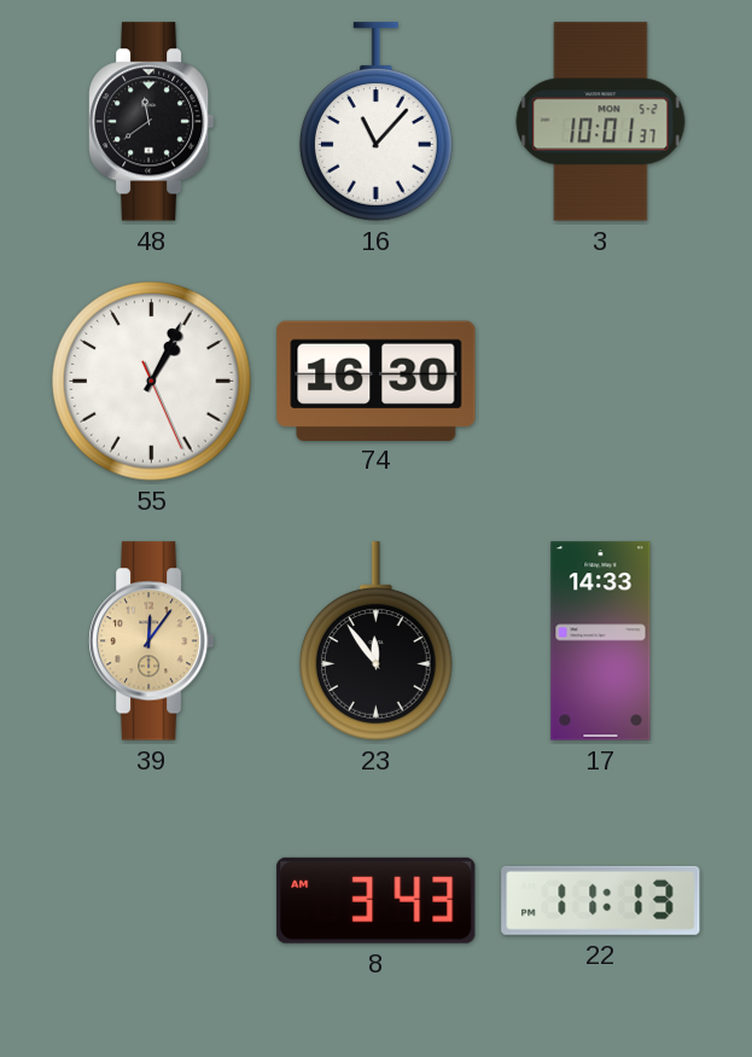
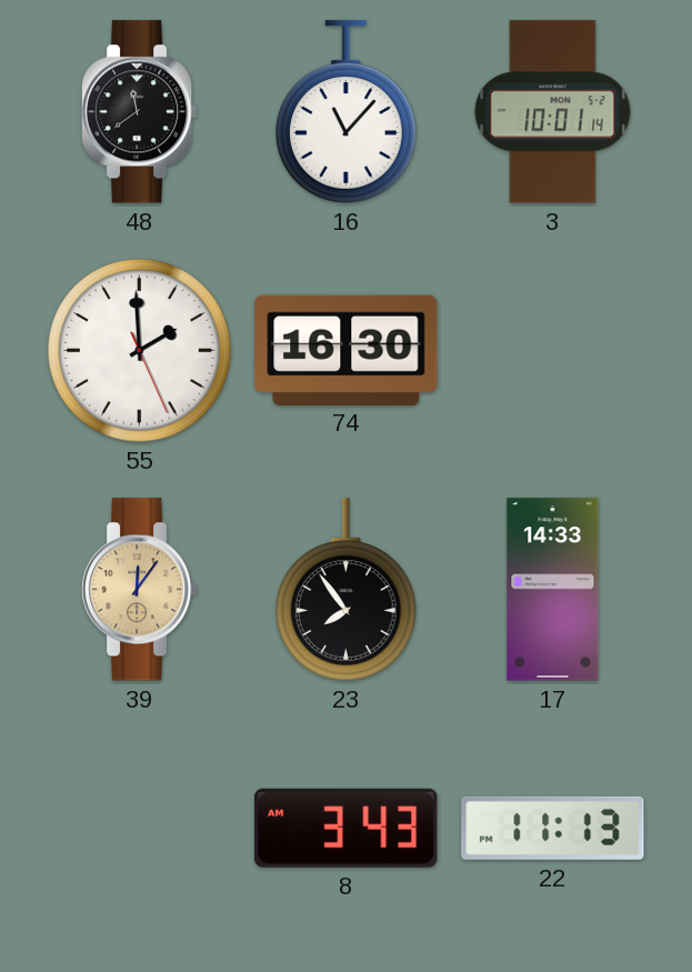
3: 10:01:37 -> 10:01:14
55: 1:04 -> 1:59
23: 11:54 -> 7:54
